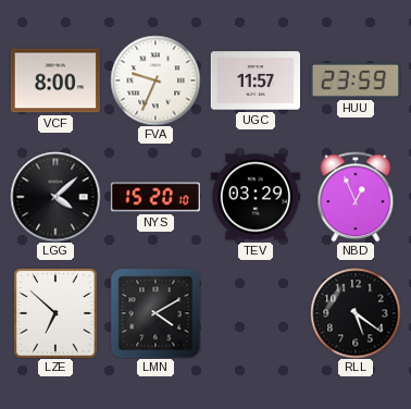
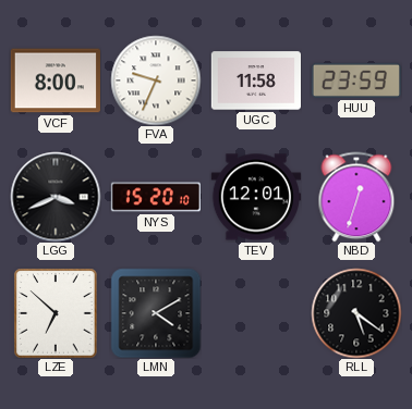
UGC: 11:57 -> 11:58
LGG: 4:08 -> 3:41
TEV: 03:29 -> 12:01
NBD: 12:56 -> 12:33
